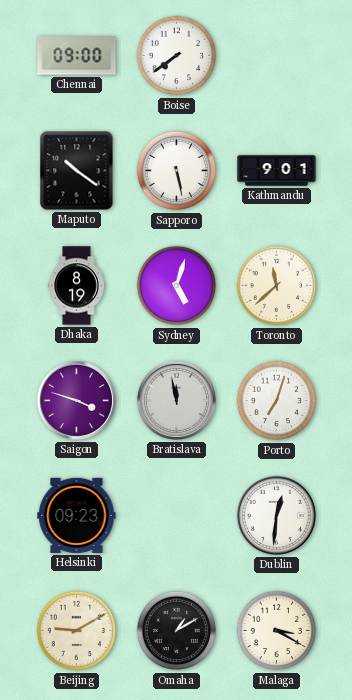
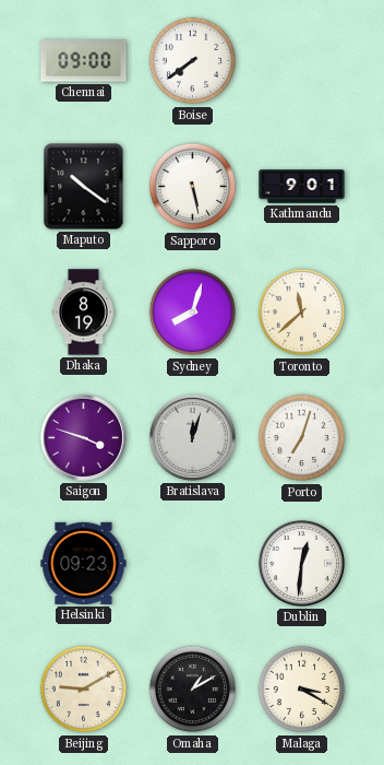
Sydney: 5:03 -> 8:03
Bratislava: 11:58 -> 12:03
